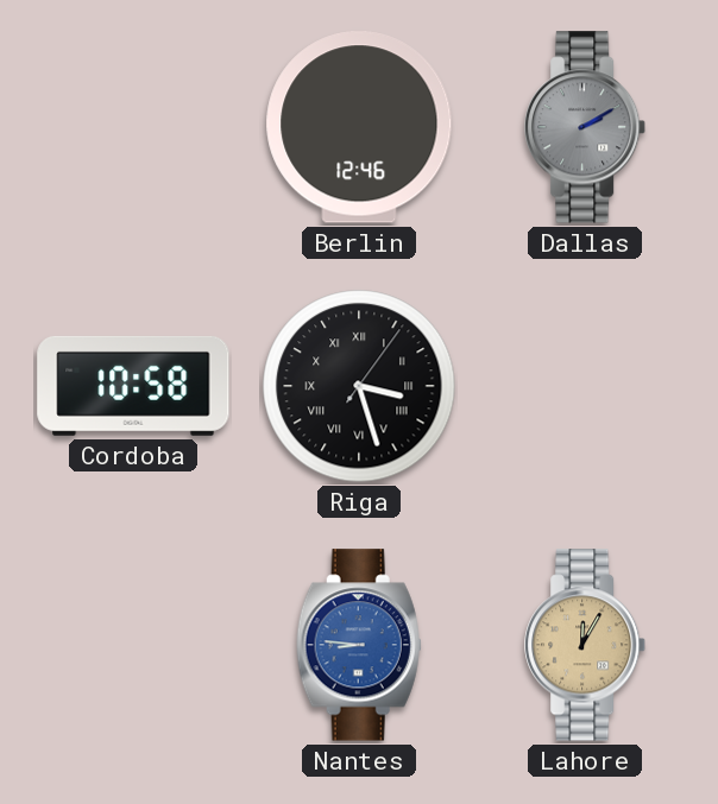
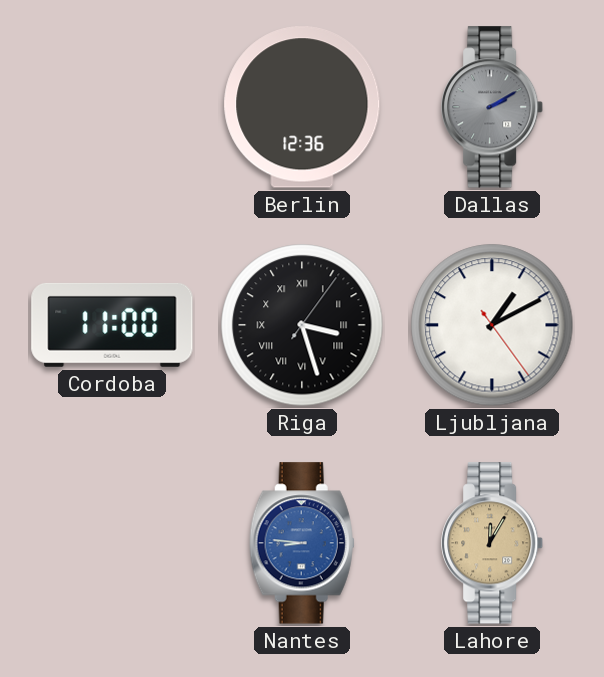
Berlin: 12:46 -> 12:36
Cordoba: 10:58 -> 11:00
Ljubljana: none -> 1:10
